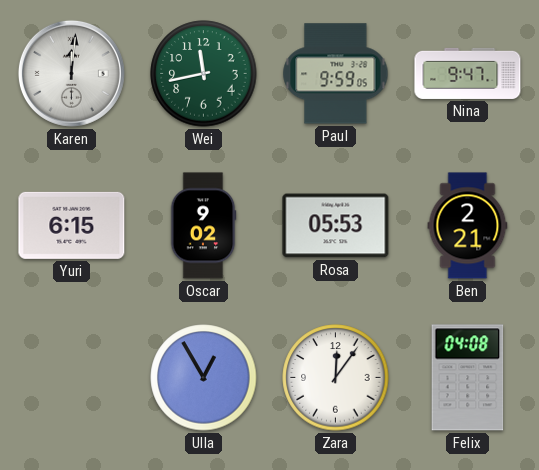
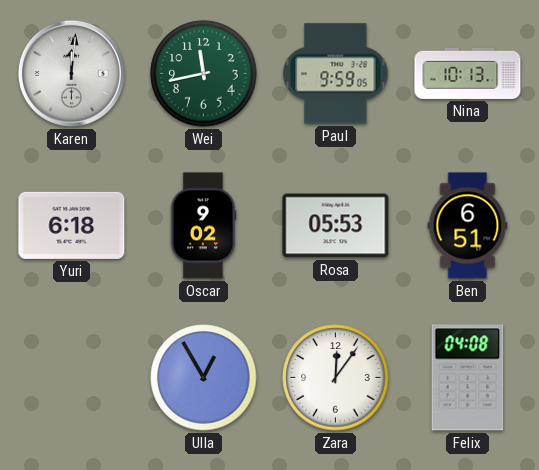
Nina: 9:47 -> 10:13
Yuri: 6:15 -> 6:18
Ben: 2:21 -> 6:51
